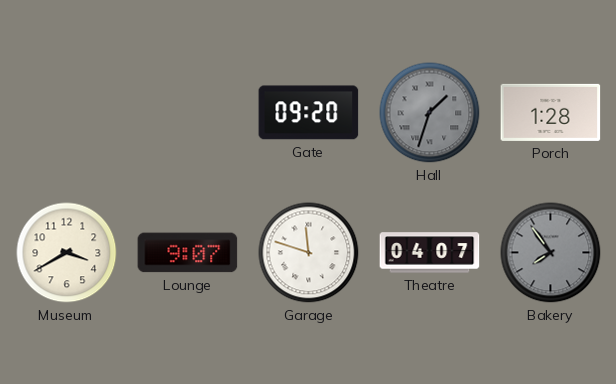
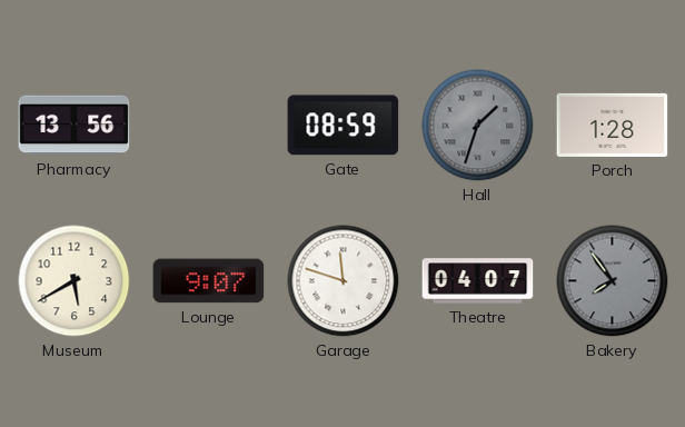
Pharmacy: none -> 13:56
Gate: 09:20 -> 08:59
Museum: 3:40 -> 5:40
